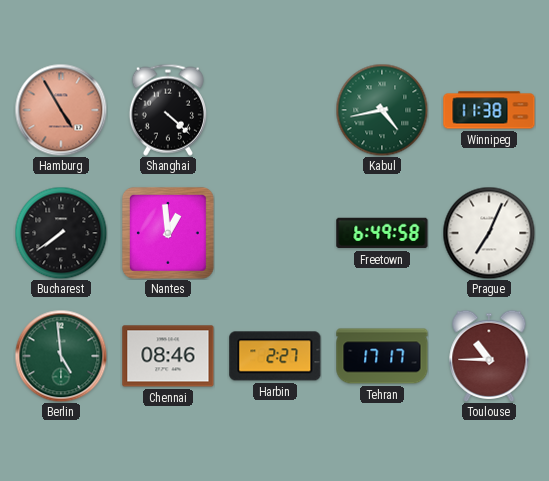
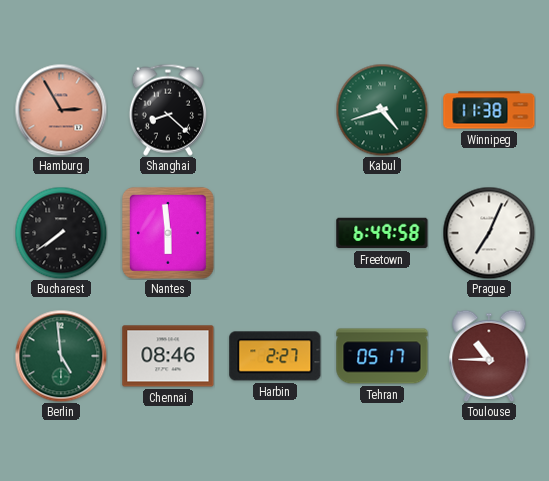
Hamburg: 4:55 -> 2:55
Shanghai: 4:22 -> 8:22
Kabul: 4:43 -> 4:42
Nantes: 12:59 -> 5:59
Tehran: 17:17 -> 05:17
